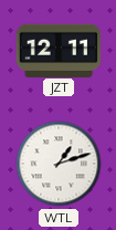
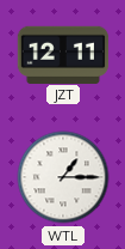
WTL: 1:12 -> 1:15
